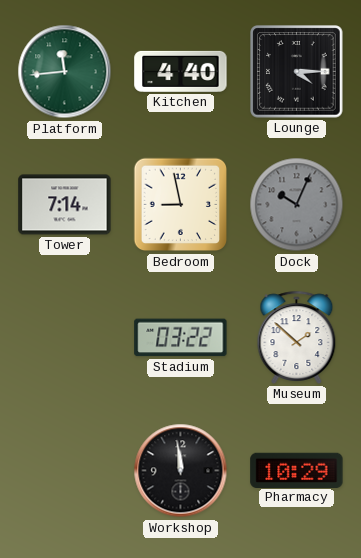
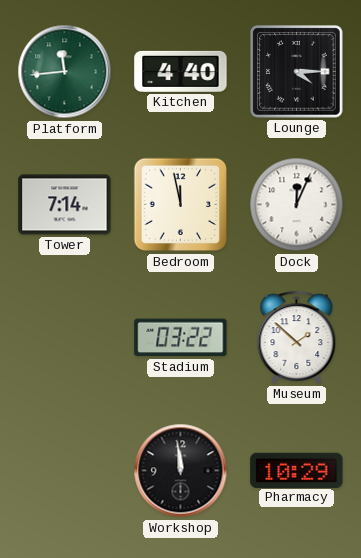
Bedroom: 8:58 -> 11:58
Dock: 10:04 -> 12:04
Dock dial: grey -> white
